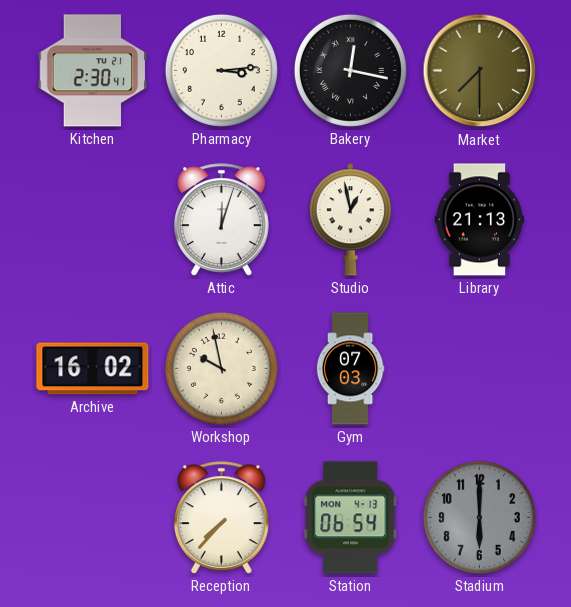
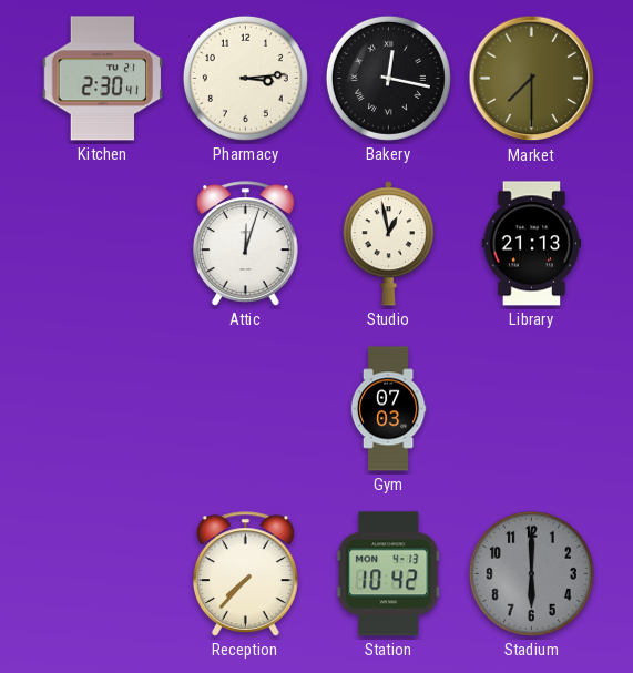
Archive: 16:02 -> none
Workshop: 9:58 -> none
Station: 06:54 -> 10:42
